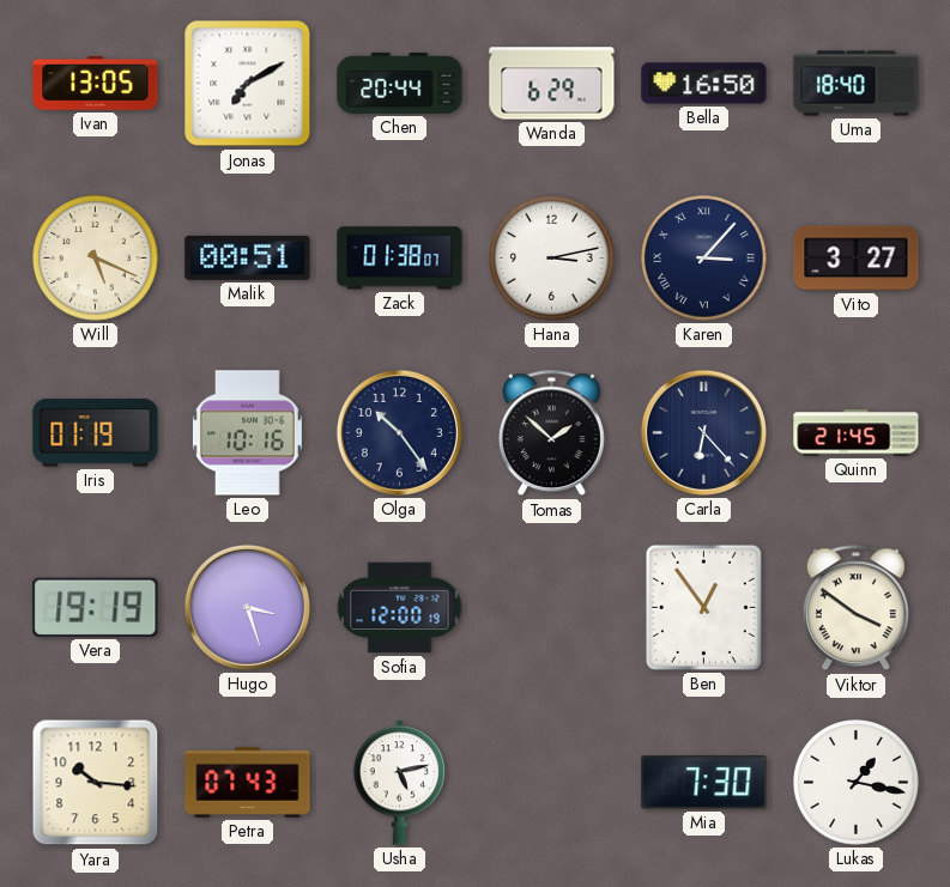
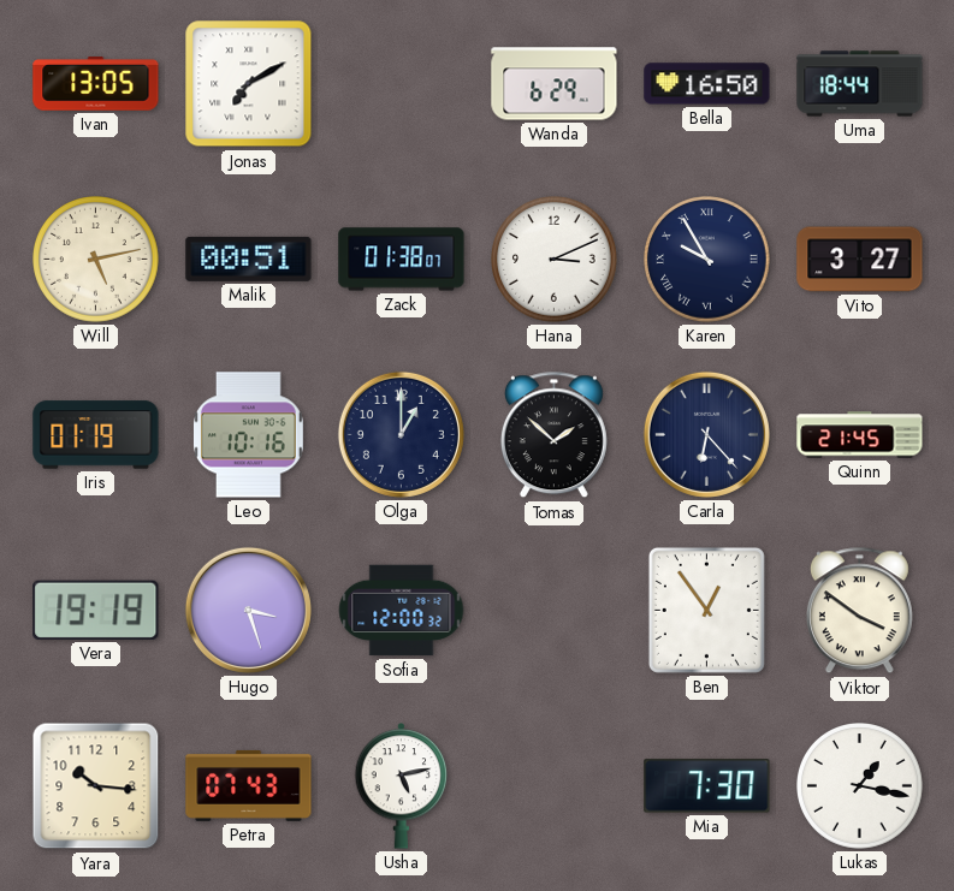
Chen: 20:44 -> none
Uma: 18:40 -> 18:44
Will: 5:19 -> 5:13
Hana: 3:13 -> 3:11
Karen: 3:07 -> 9:55
Olga: 10:24 -> 1:00
Sofia: 12:00:19 -> 12:00:32
